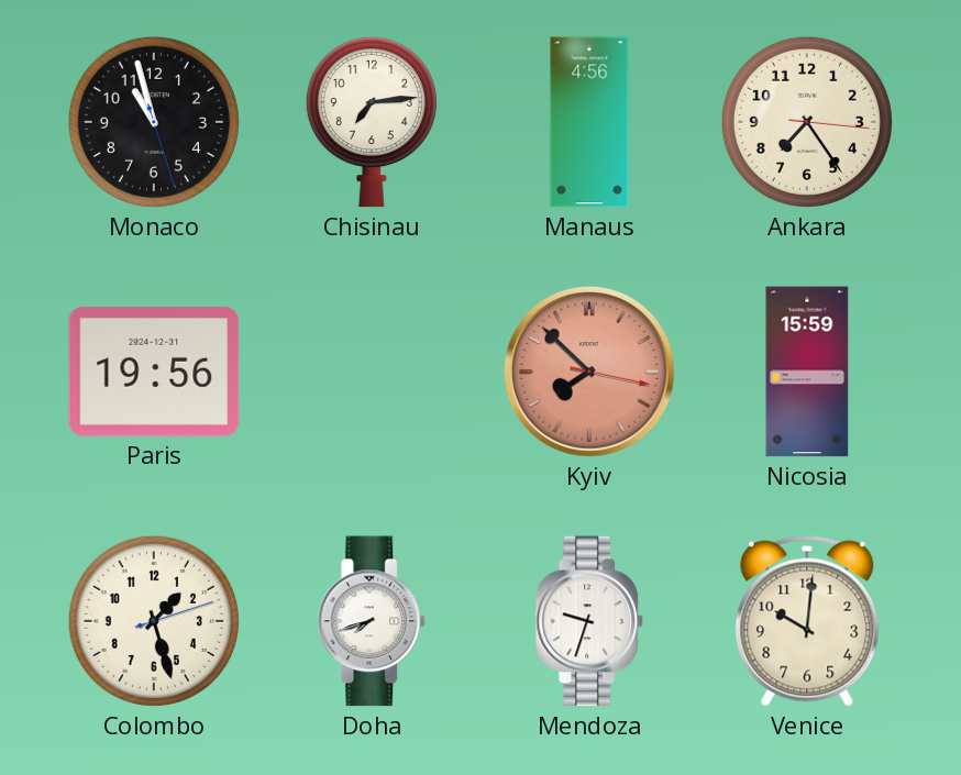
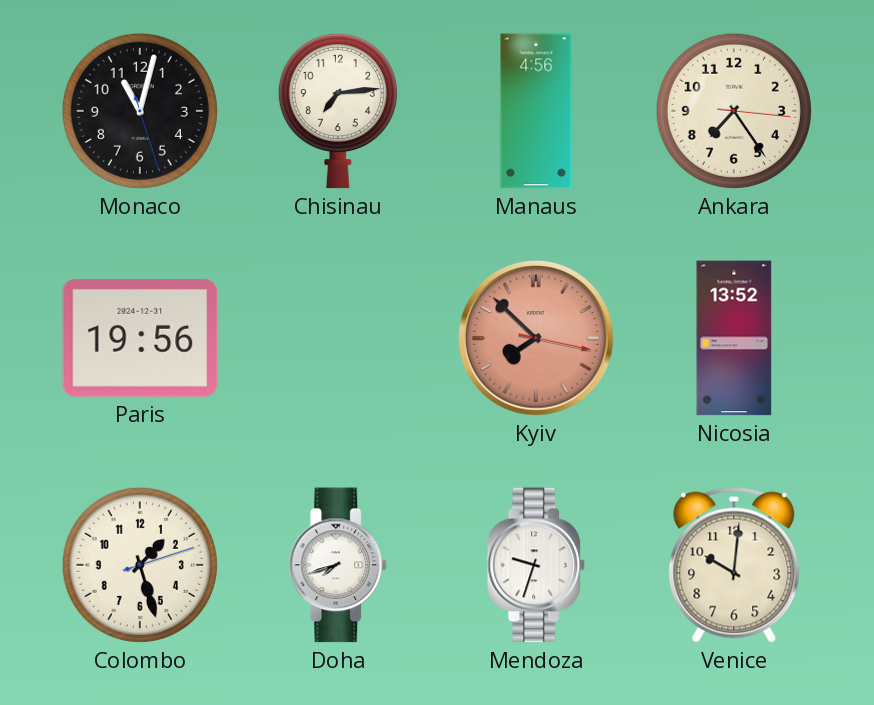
Monaco: 10:57 -> 11:02
Nicosia: 15:59 -> 13:52
